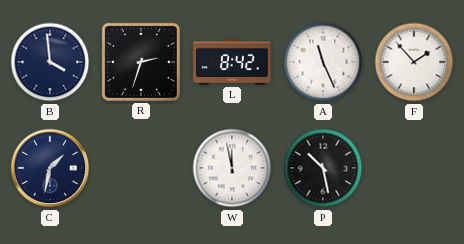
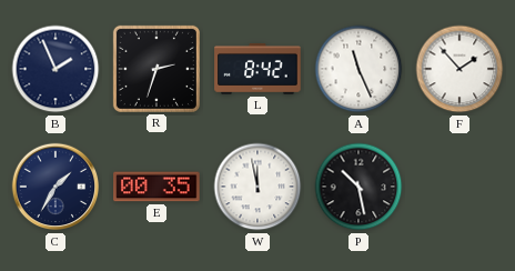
B: 3:59 -> 1:56
C: 1:32 -> 1:35
E: none -> 00:35
